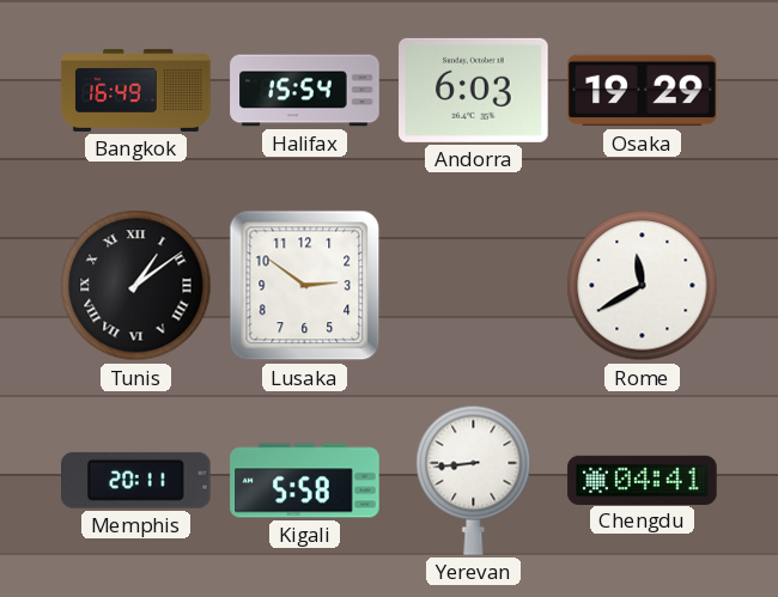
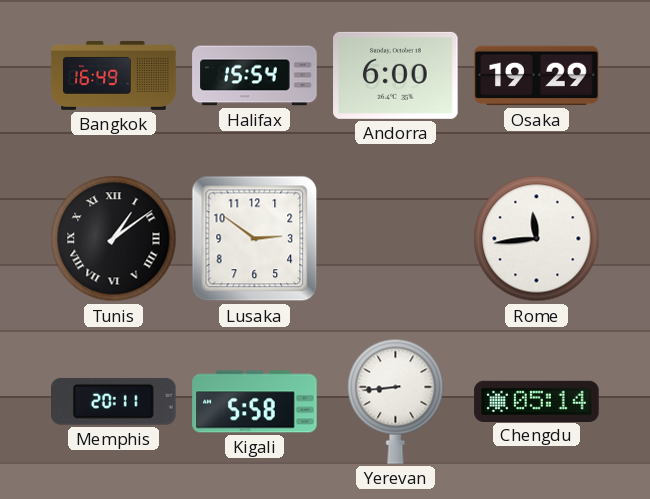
Andorra: 6:03 -> 6:00
Rome: 11:40 -> 11:44
Chengdu: 04:41 -> 05:14
